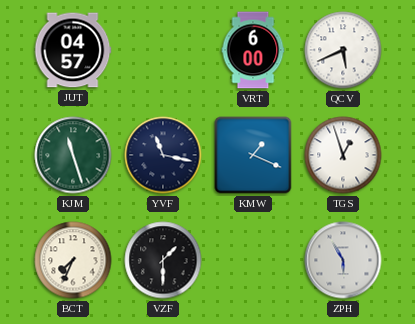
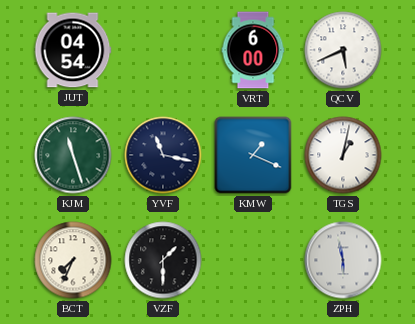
JUT: 04:57 -> 04:54
TGS: 12:57 -> 1:02
ZPH: 5:55 -> 5:58
